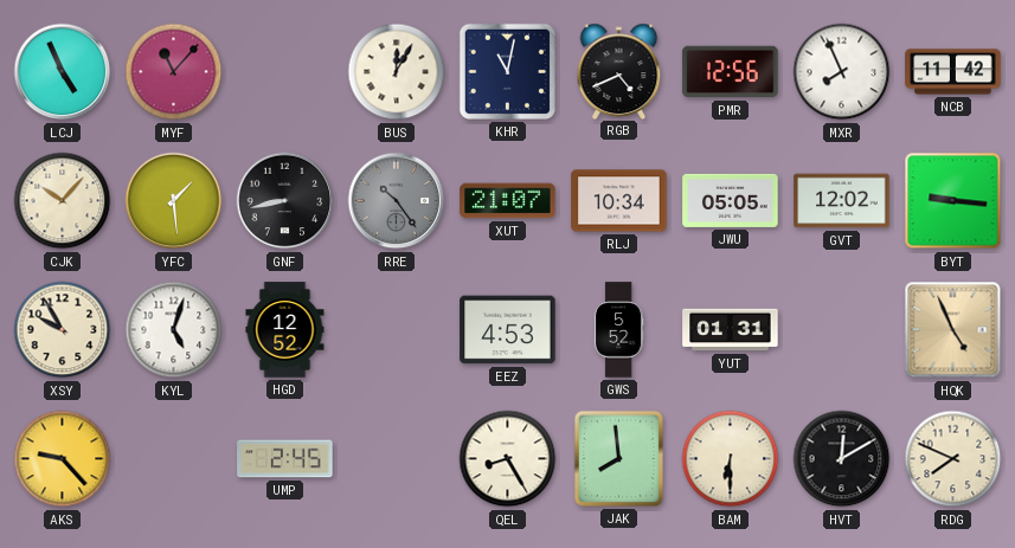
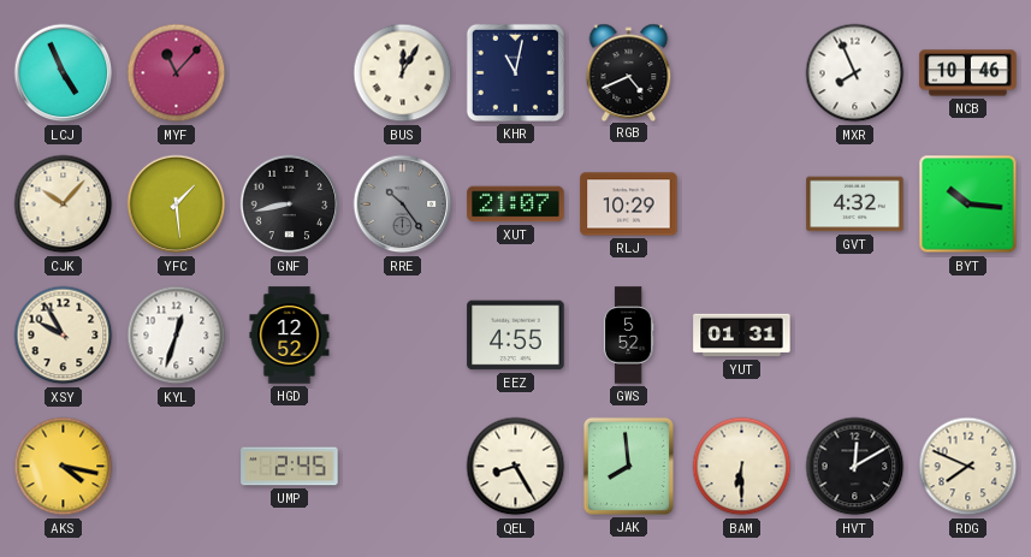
PMR: 12:56 -> none
NCB: 11:42 -> 10:46
RLJ: 10:34 -> 10:29
JWU: 05:05 -> none
GVT: 12:02 -> 4:32
BYT: 9:16 -> 10:16
KYL: 5:03 -> 12:33
EEZ: 4:53 -> 4:55
HQK: 4:56 -> none
AKS: 9:23 -> 4:17
